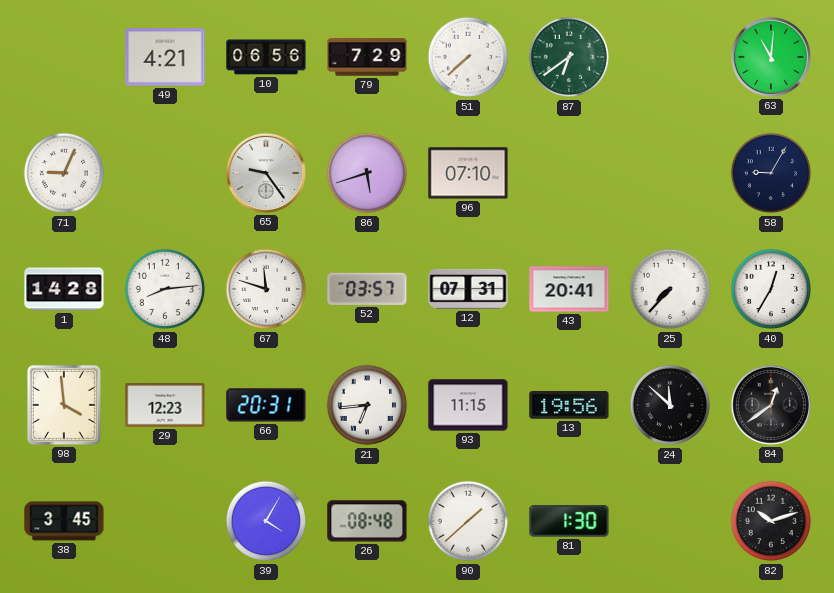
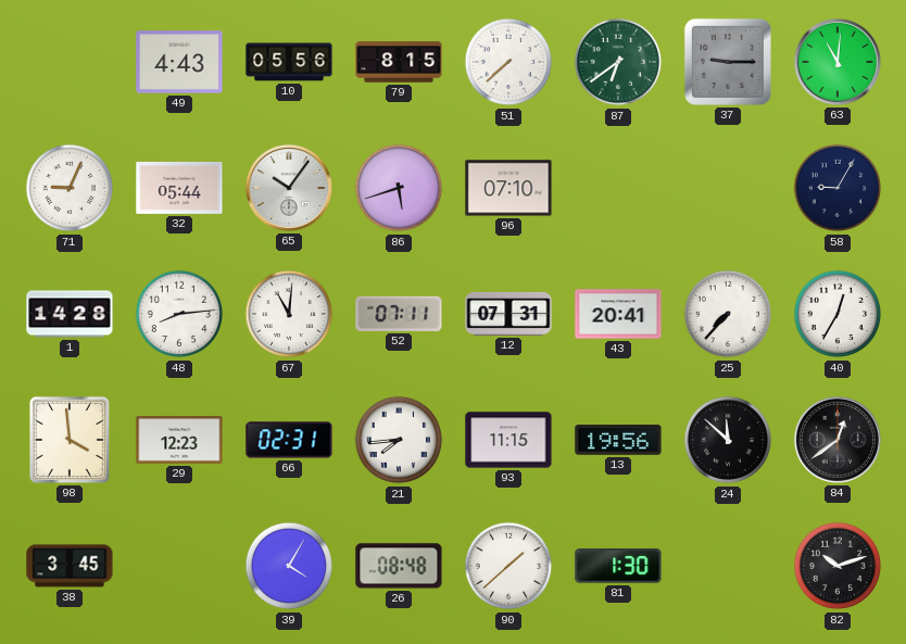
49: 4:21 -> 4:43
10: 06:56 -> 05:56
79: 7:29 -> 8:15
37: none -> 9:15
32: none -> 05:44
65: 9:24 -> 10:06
67: 11:48 -> 11:01
52: 03:57 -> 07:11
66: 20:31 -> 02:31
21: 6:44 -> 7:44
